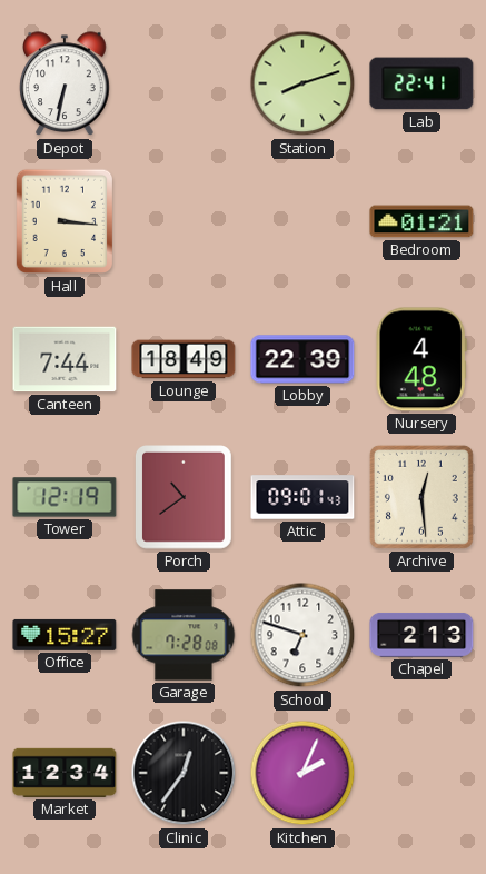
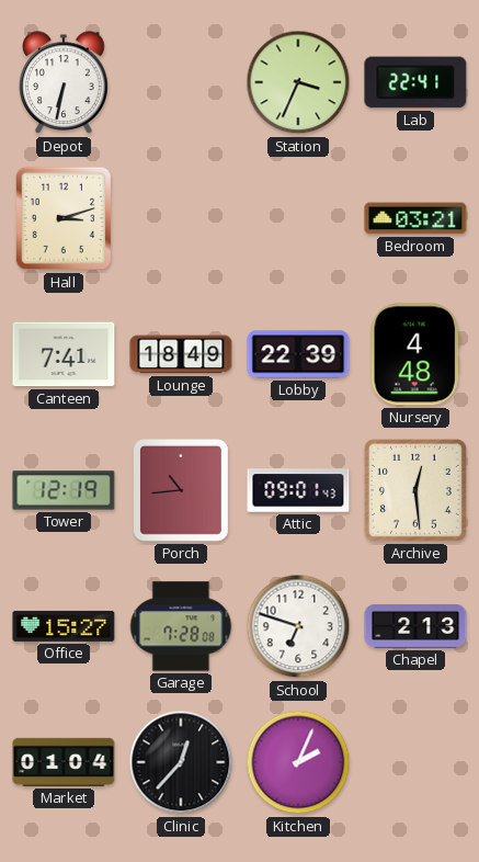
Station: 8:12 -> 3:34
Hall: 3:16 -> 3:12
Bedroom: 01:21 -> 03:21
Canteen: 7:44 -> 7:41
Porch: 10:39 -> 10:44
Market: 12:34 -> 01:04
Clinic: 12:36 -> 12:37
